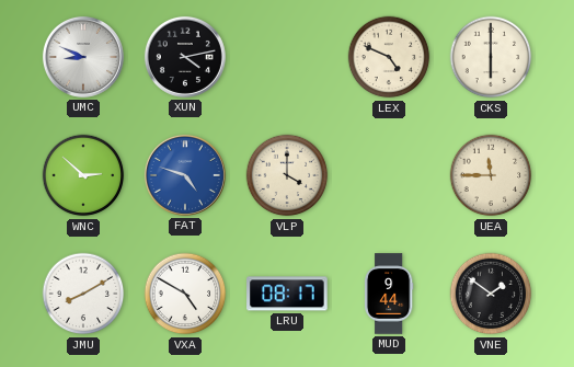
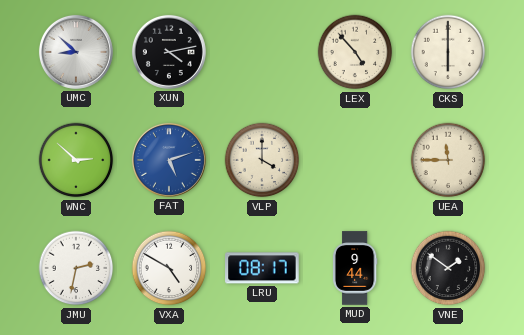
UMC: 8:49 -> 8:52
LEX: 4:49 -> 4:53
FAT: 4:48 -> 5:12
JMU: 8:10 -> 2:32
